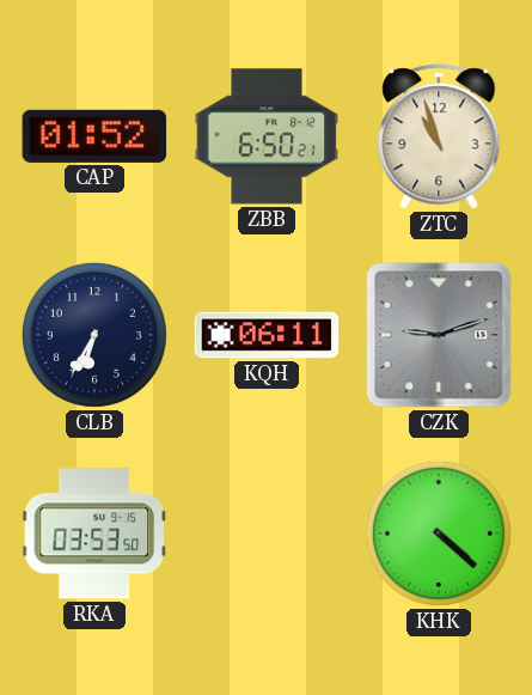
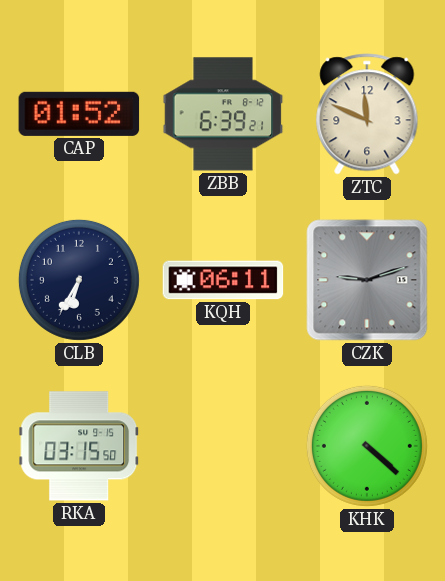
ZBB: 6:50 -> 6:39
ZTC: 10:57 -> 11:49
RKA: 03:53 -> 03:15
